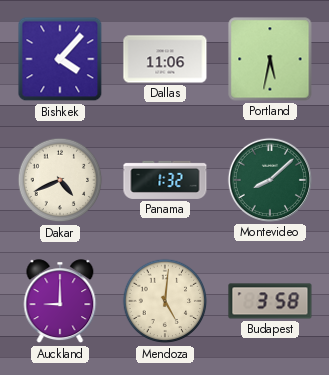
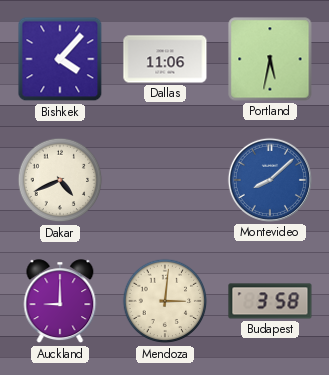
Panama: 1:32 -> none
Montevideo dial: green -> blue
Mendoza: 5:01 -> 3:01
